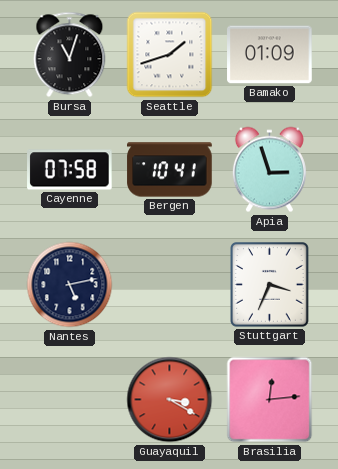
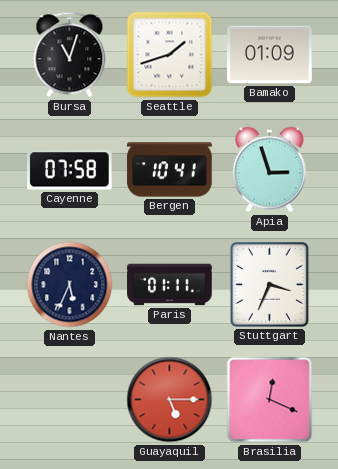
Nantes: 5:13 -> 5:34
Paris: none -> 01:11
Guayaquil: 3:20 -> 5:15
Brasilia: 12:14 -> 12:19
